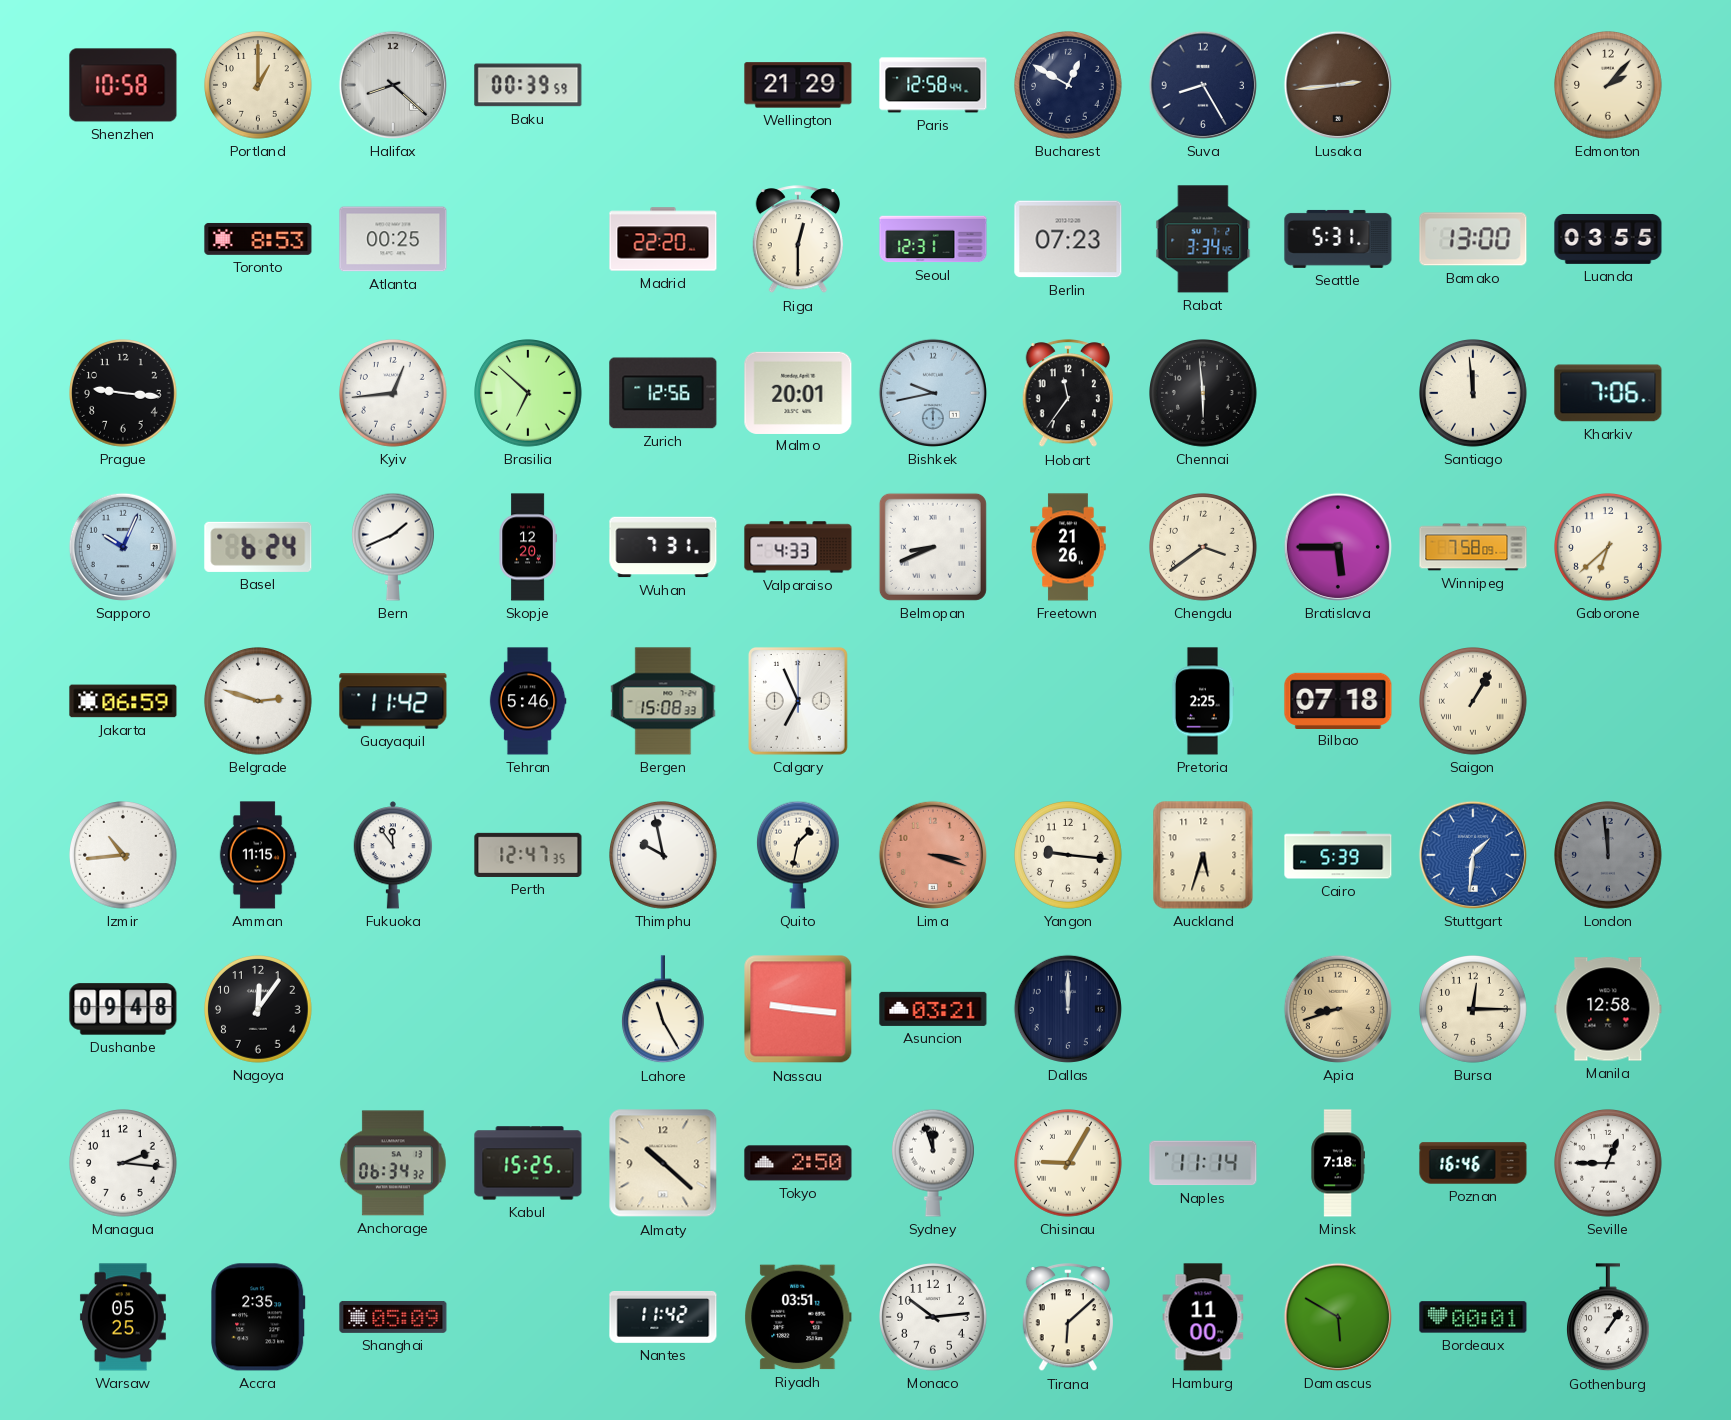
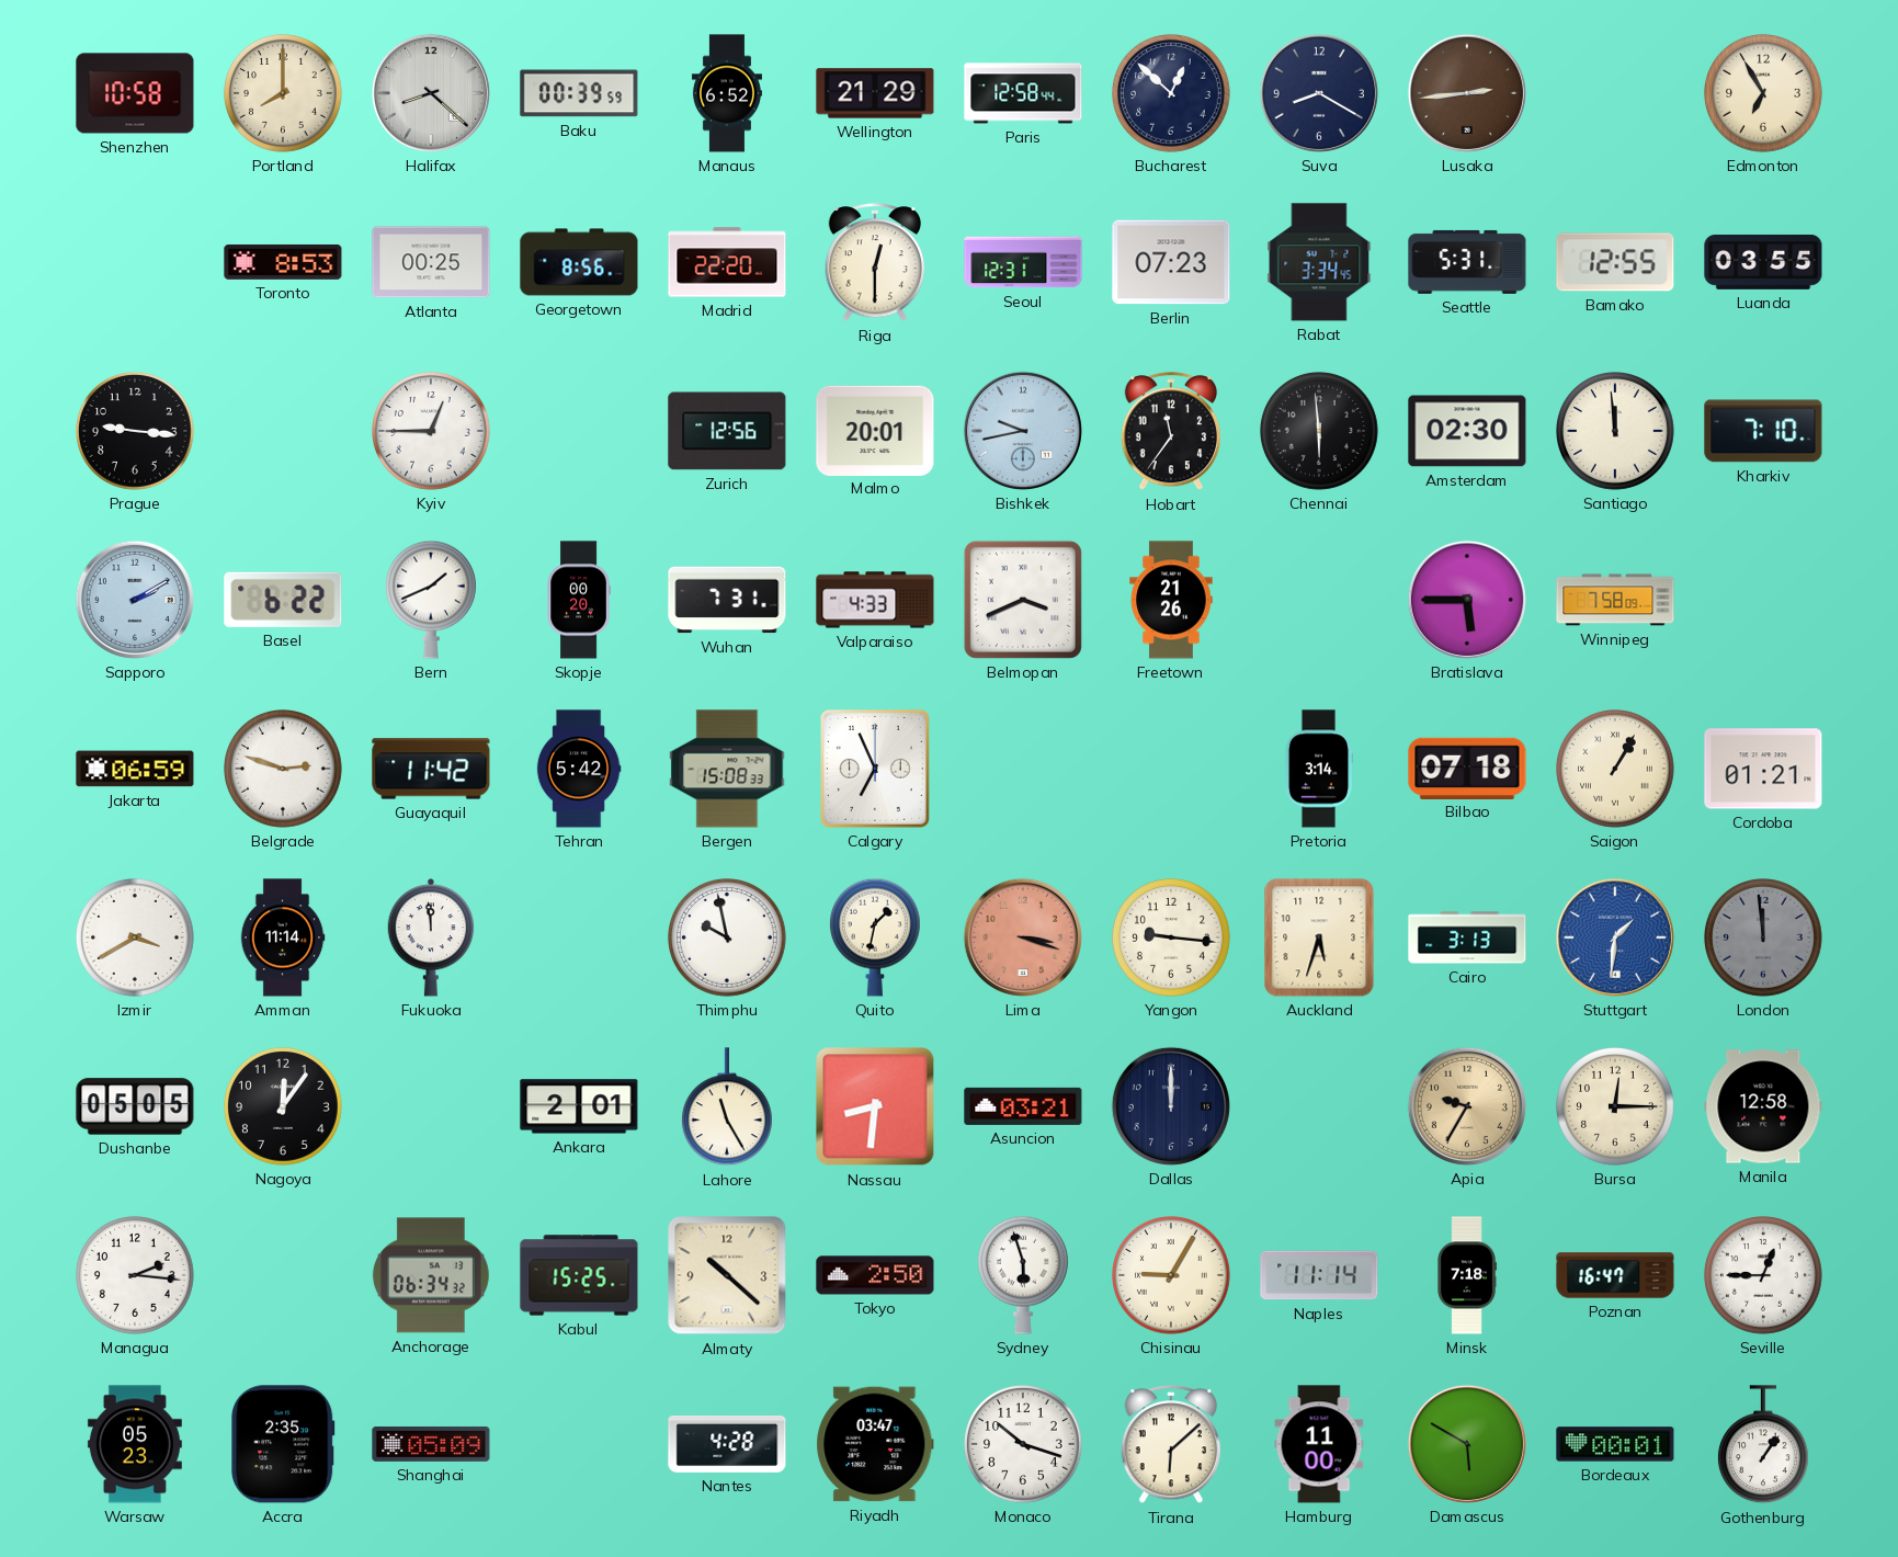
Portland: 1:00 -> 8:00
Manaus: none -> 6:52
Bucharest: 12:50 -> 12:52
Suva: 8:25 -> 8:20
Edmonton: 2:07 -> 6:55
Georgetown: none -> 8:56
Bamako: 13:00 -> 12:55
Kyiv: 12:44 -> 12:45
Brasilia: 6:52 -> none
Amsterdam: none -> 02:30
Kharkiv: 7:06 -> 7:10
Sapporo: 10:04 -> 2:10
Basel: 6:24 -> 6:22
Skopje: 12:20 -> 00:20
Belmopan: 8:41 -> 3:41
Chengdu: 3:39 -> none
Gaborone: 6:38 -> none
Tehran: 5:46 -> 5:42
Pretoria: 2:25 -> 3:14
Cordoba: none -> 01:21
Izmir: 10:44 -> 3:40
Amman: 11:15 -> 11:14
Fukuoka: 11:54 -> 11:59
Perth: 12:47 -> none
Cairo: 5:39 -> 3:13
Dushanbe: 09:48 -> 05:05
Ankara: none -> 2:01
Nassau: 9:16 -> 8:31
Apia: 8:42 -> 9:35
Sydney: 11:57 -> 5:57
Poznan: 16:46 -> 16:47
Warsaw: 05:25 -> 05:23
Nantes: 11:42 -> 4:28
Riyadh: 03:51 -> 03:47
Monaco: 10:14 -> 10:18
